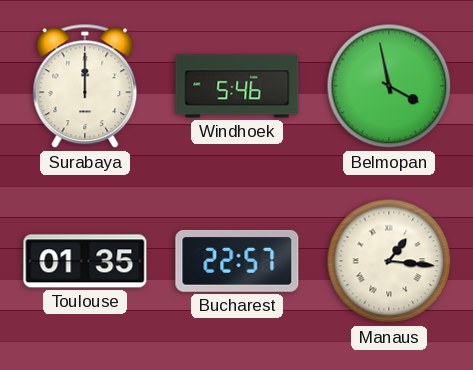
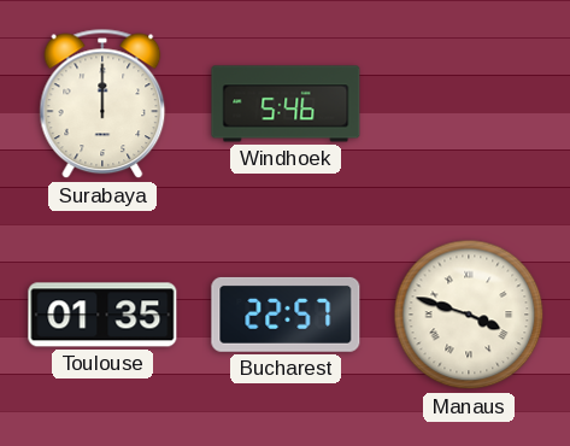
Belmopan: 3:58 -> none
Manaus: 1:16 -> 3:48
